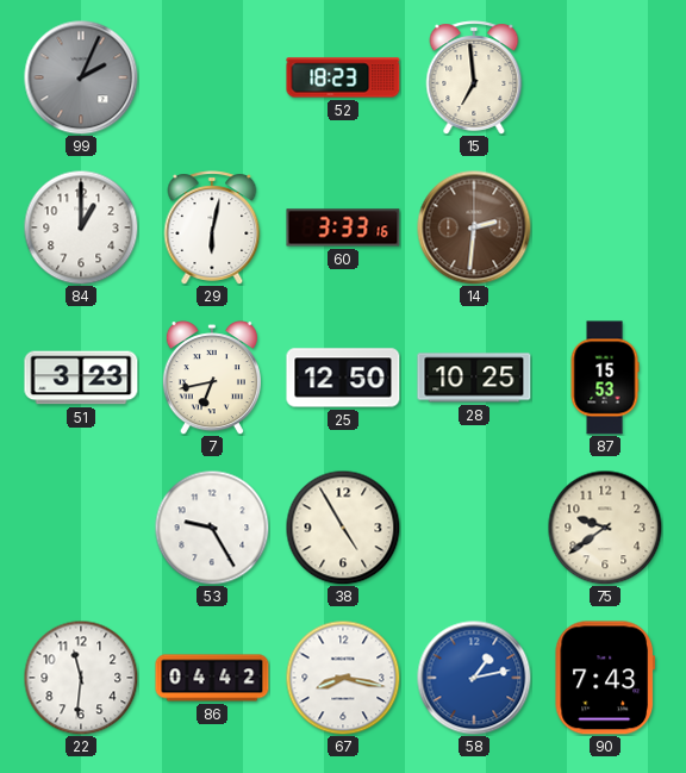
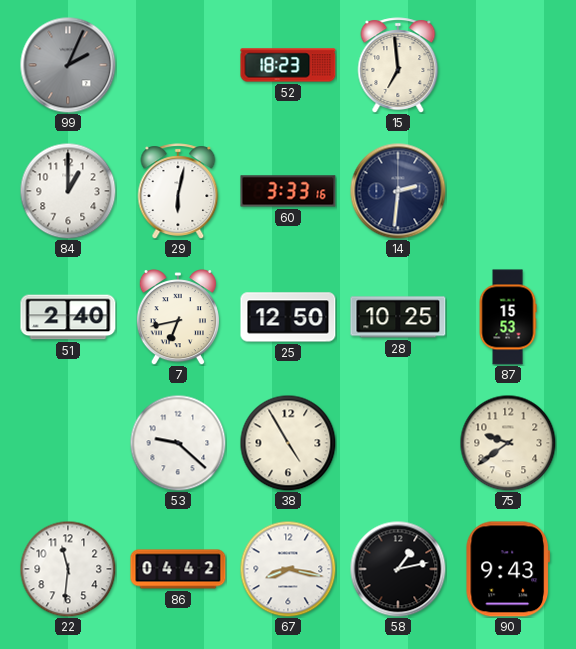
14 dial: brown -> navy
51: 3:23 -> 2:40
53: 9:25 -> 9:22
58 dial: blue -> black
90: 7:43 -> 9:43
